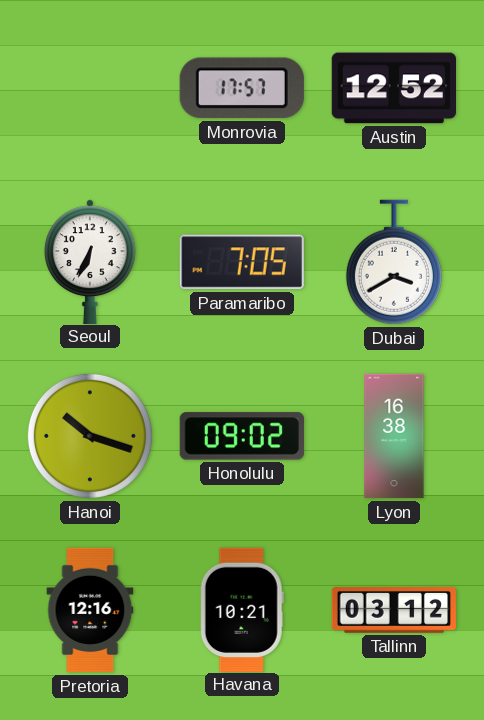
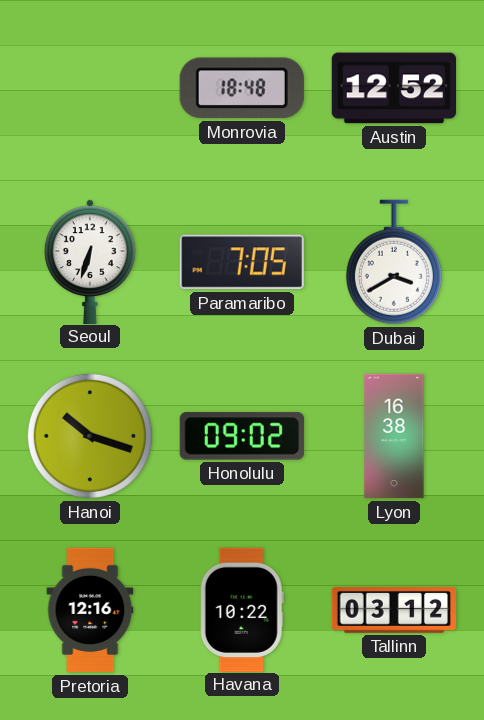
Monrovia: 17:57 -> 18:48
Seoul: 6:34 -> 6:33
Havana: 10:21 -> 10:22
